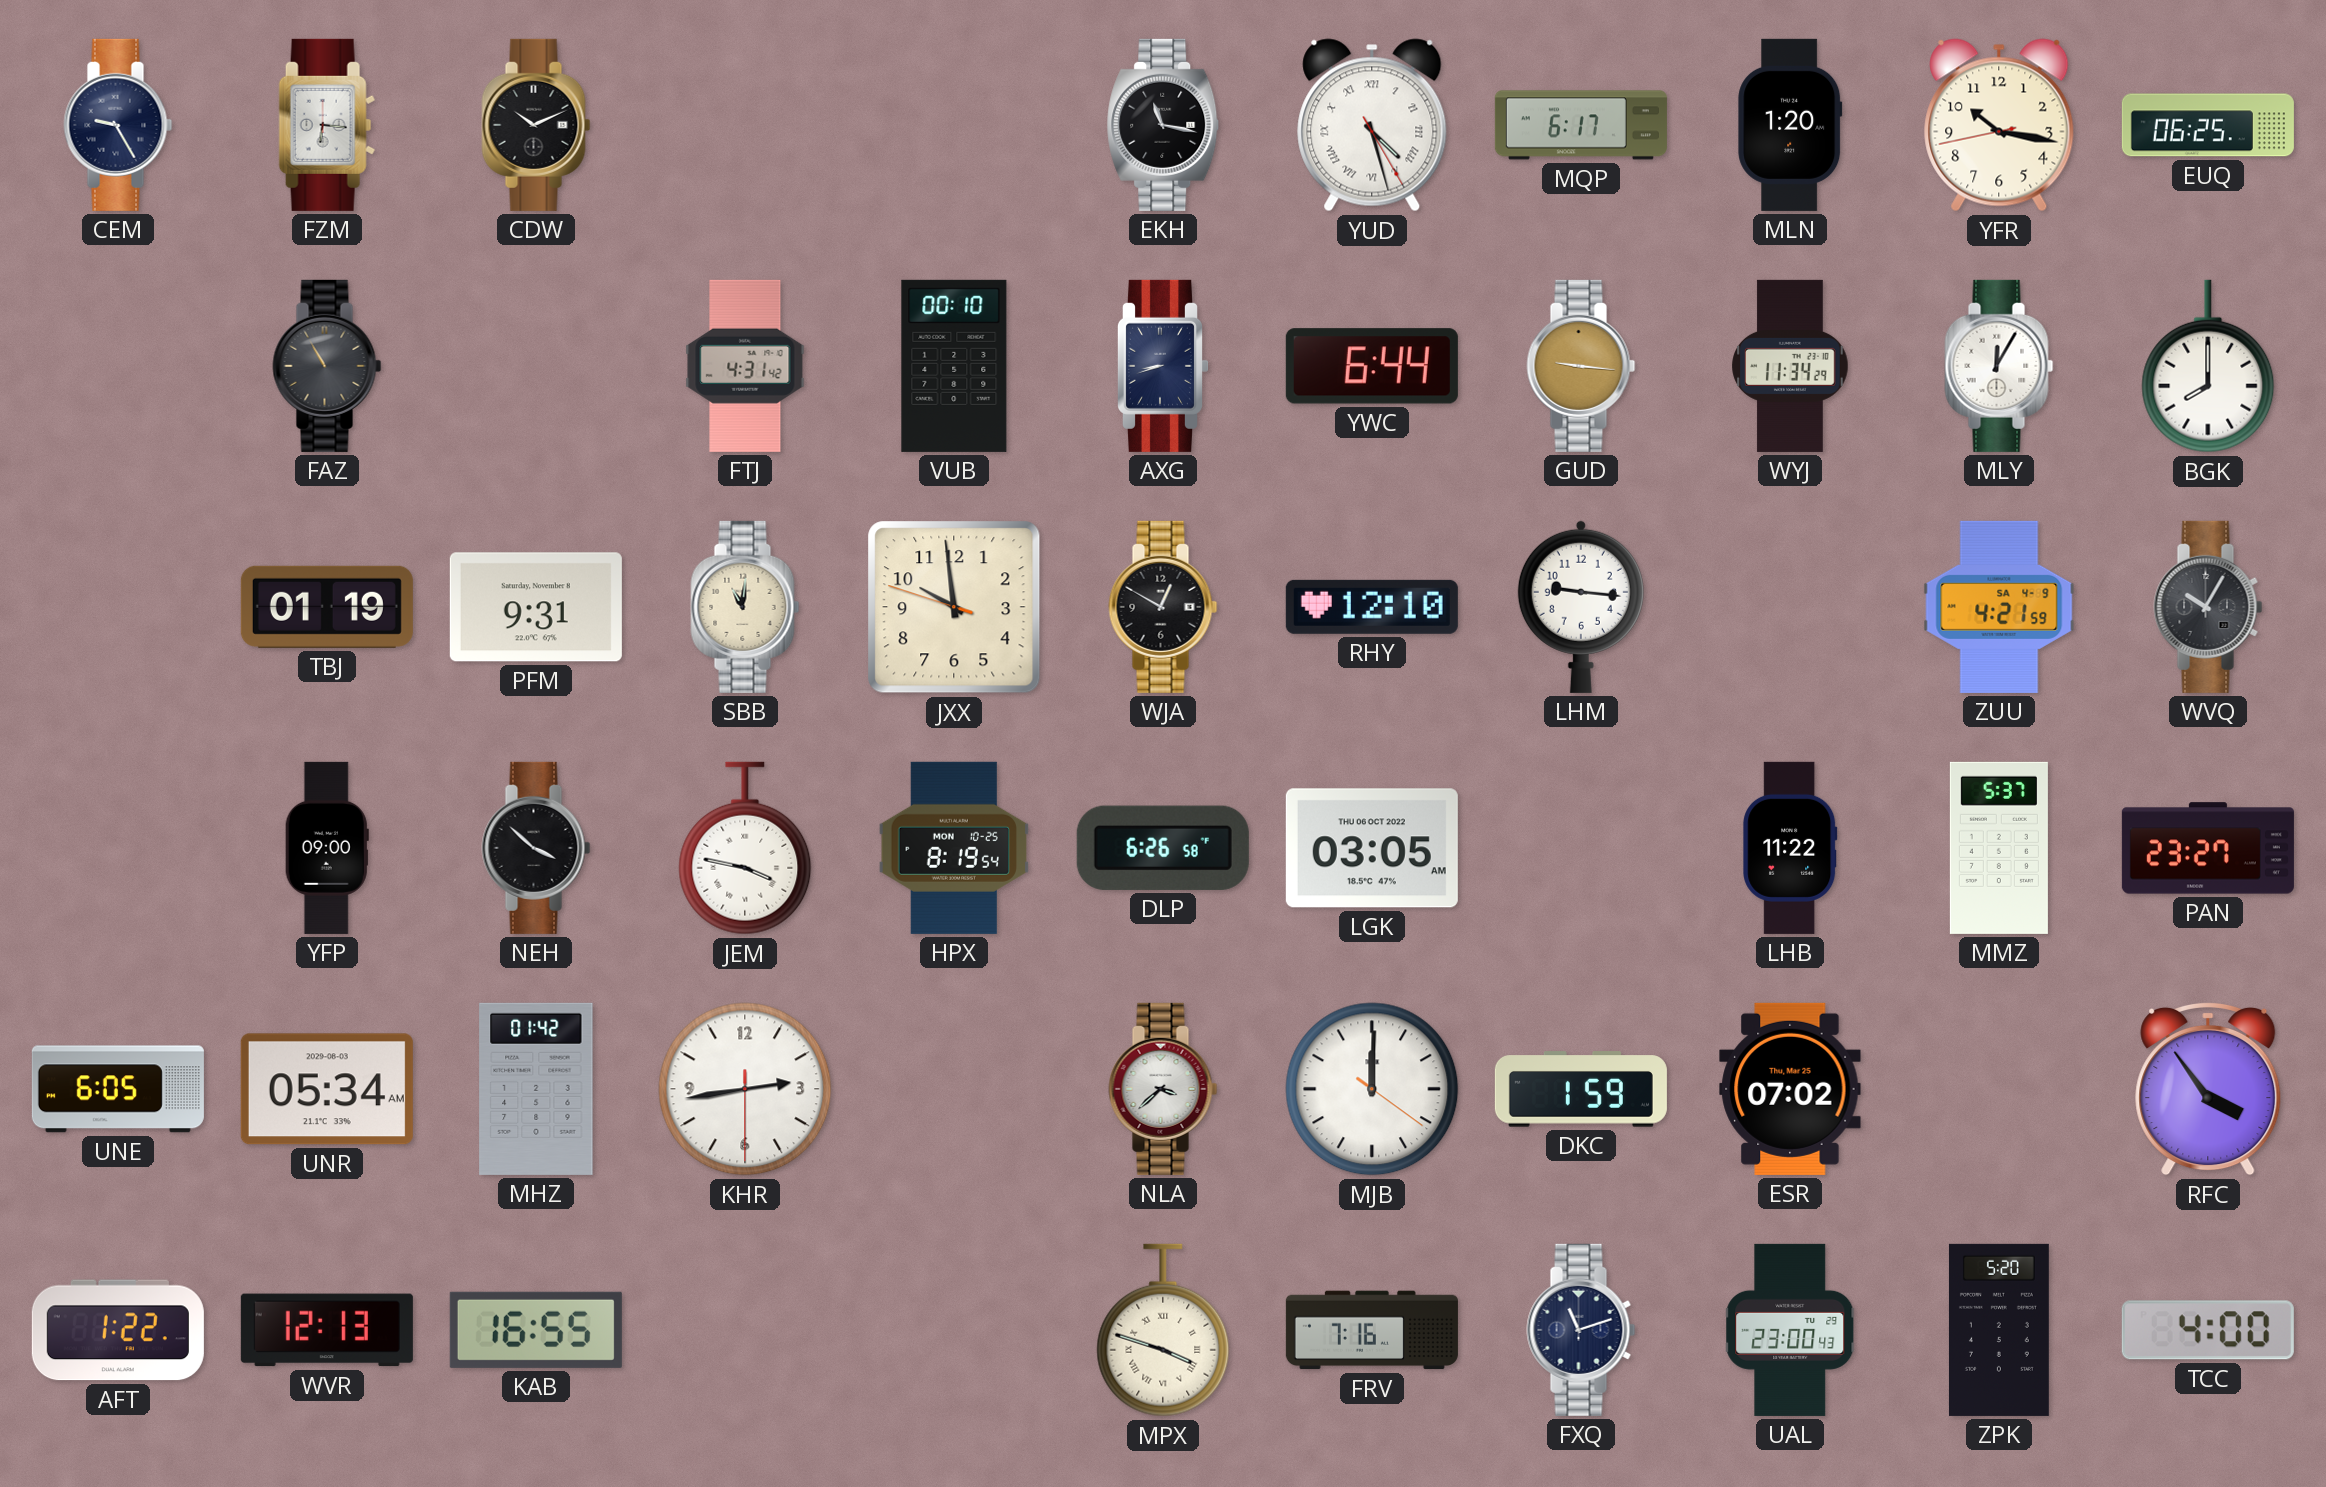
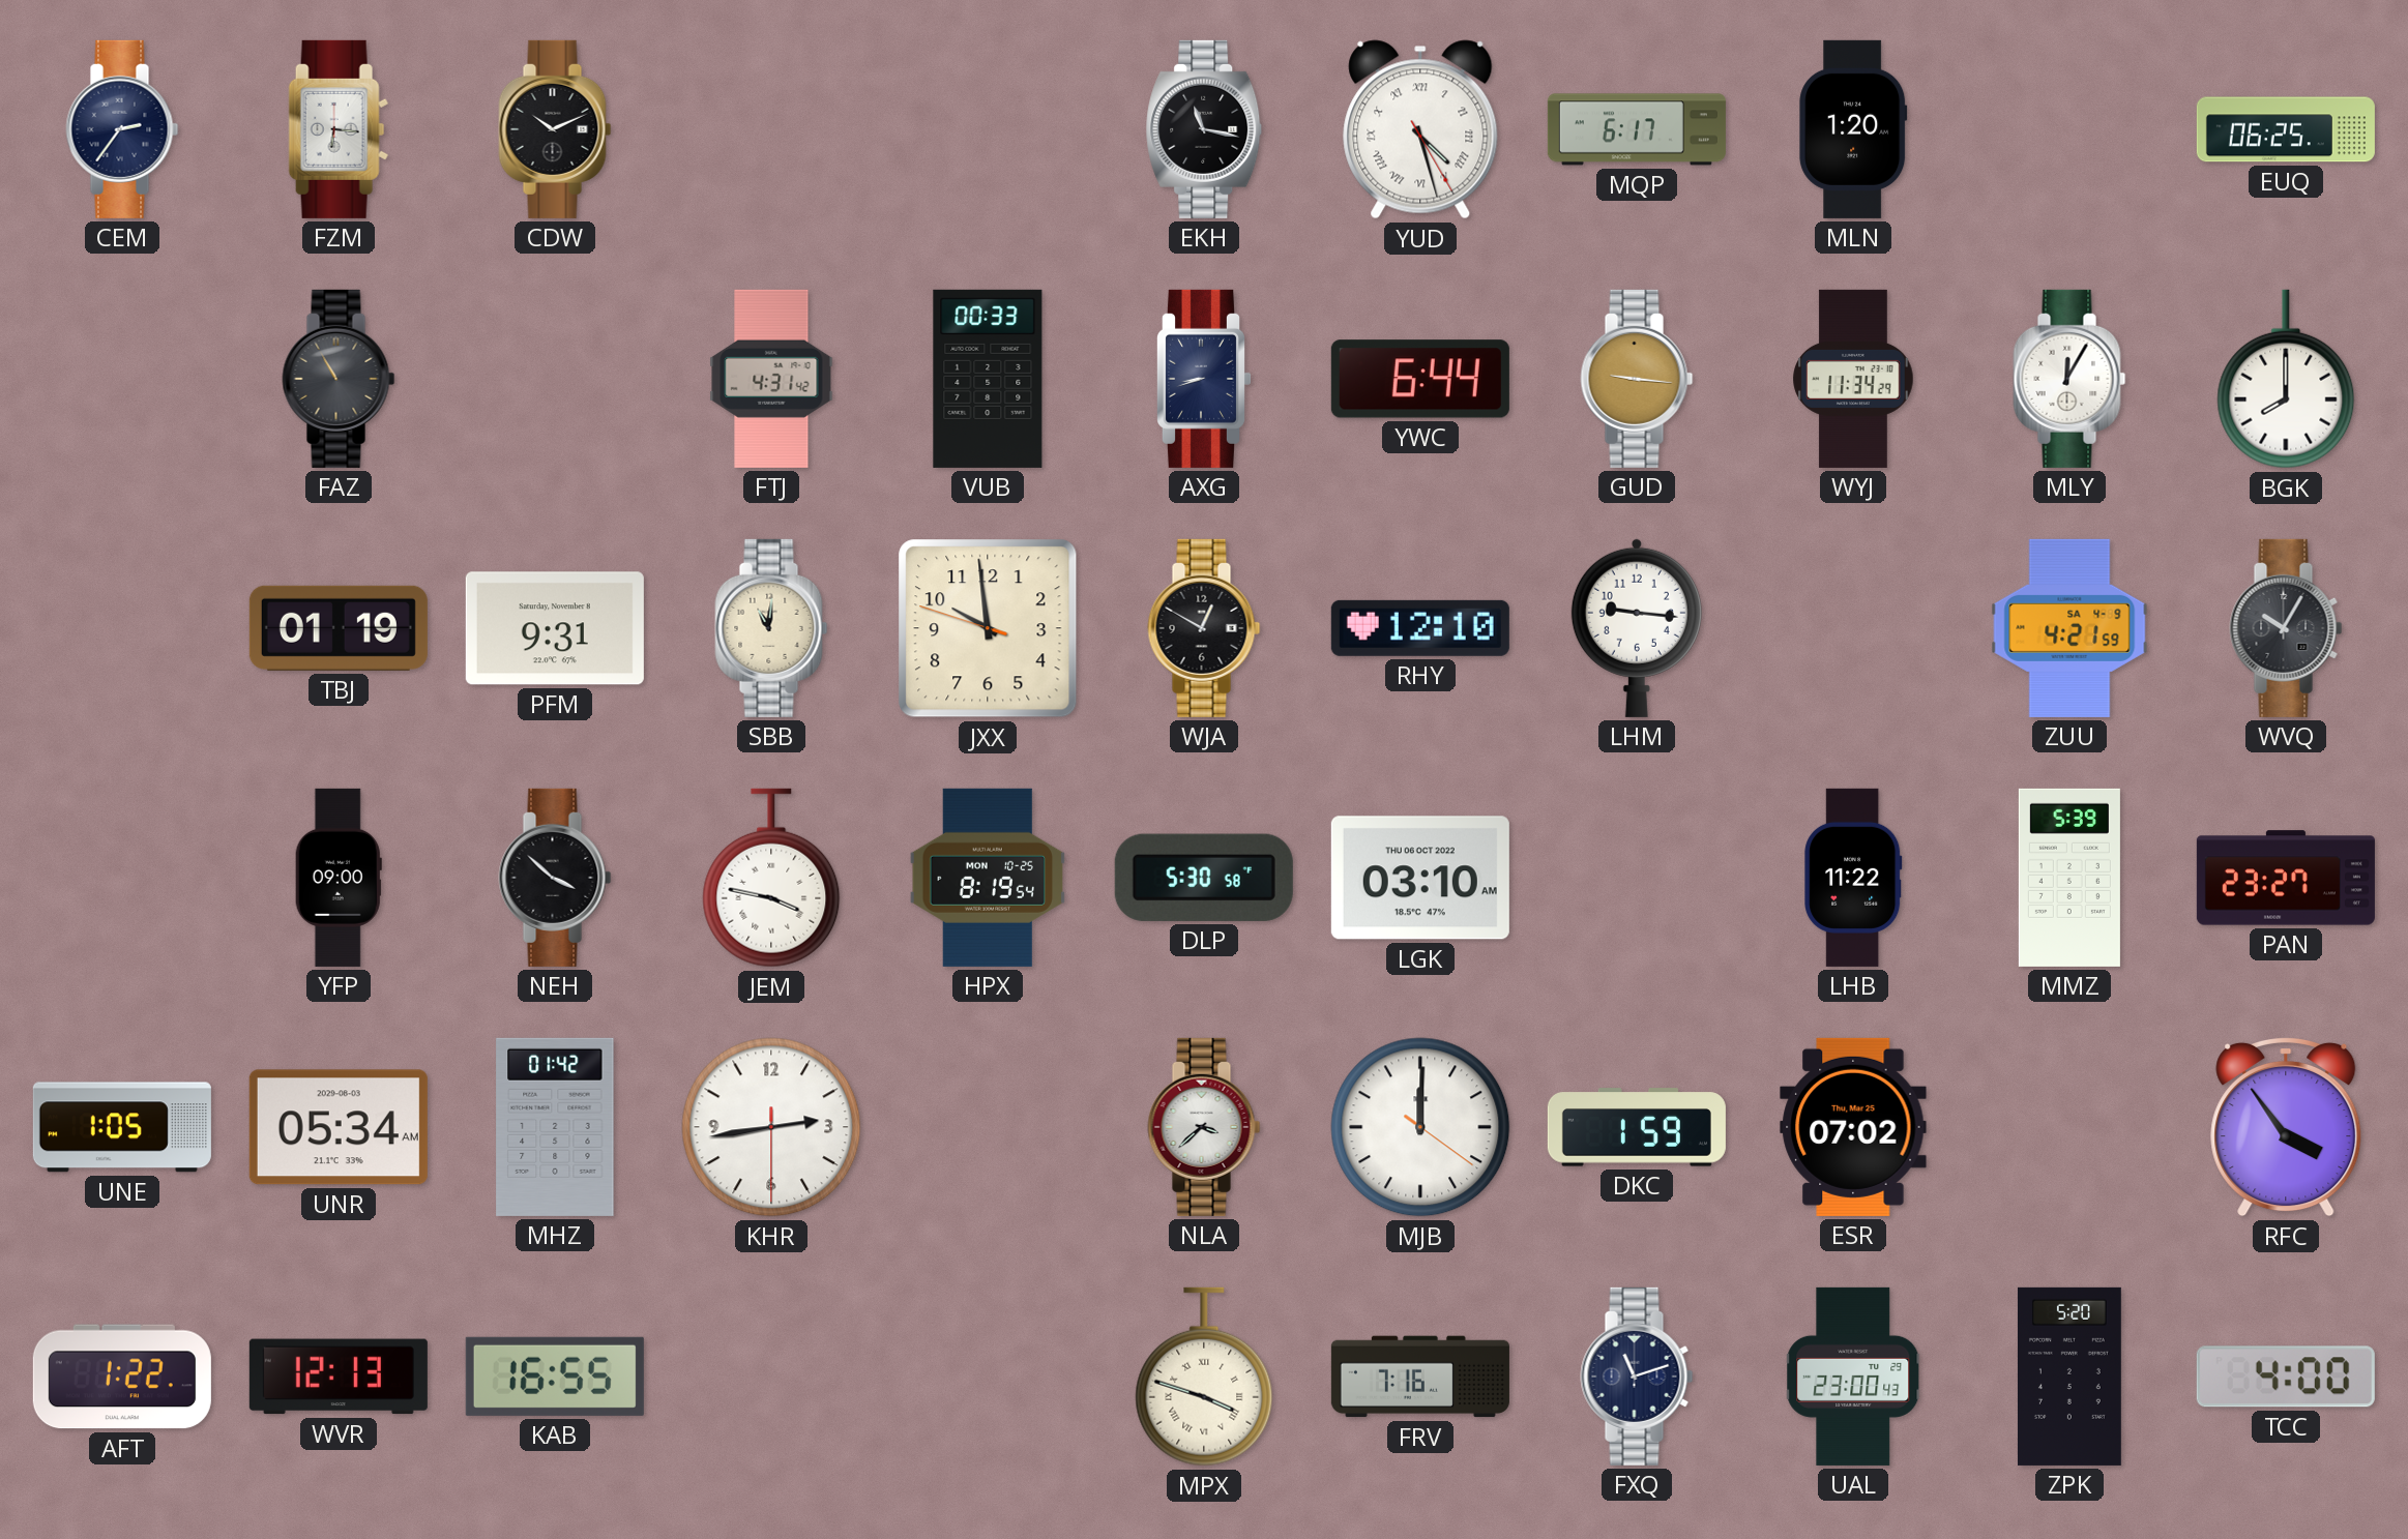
CEM: 9:25 -> 2:36
YFR: 10:16 -> none
VUB: 00:10 -> 00:33
DLP: 6:26 -> 5:30
LGK: 03:05 -> 03:10
MMZ: 5:37 -> 5:39
UNE: 6:05 -> 1:05
